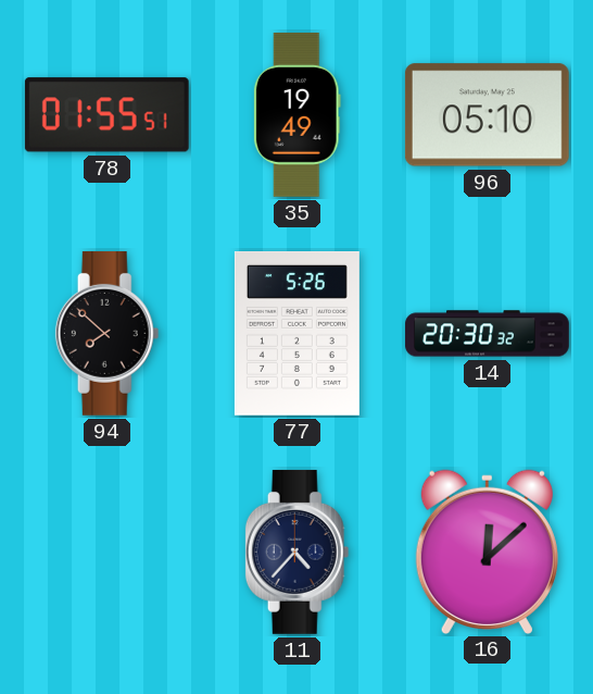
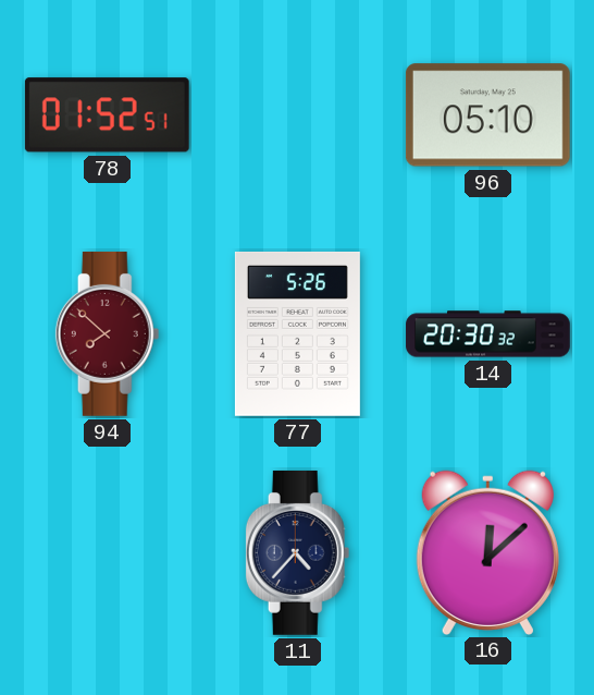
78: 01:55 -> 01:52
35: 19:49 -> none
94 dial: black -> burgundy
